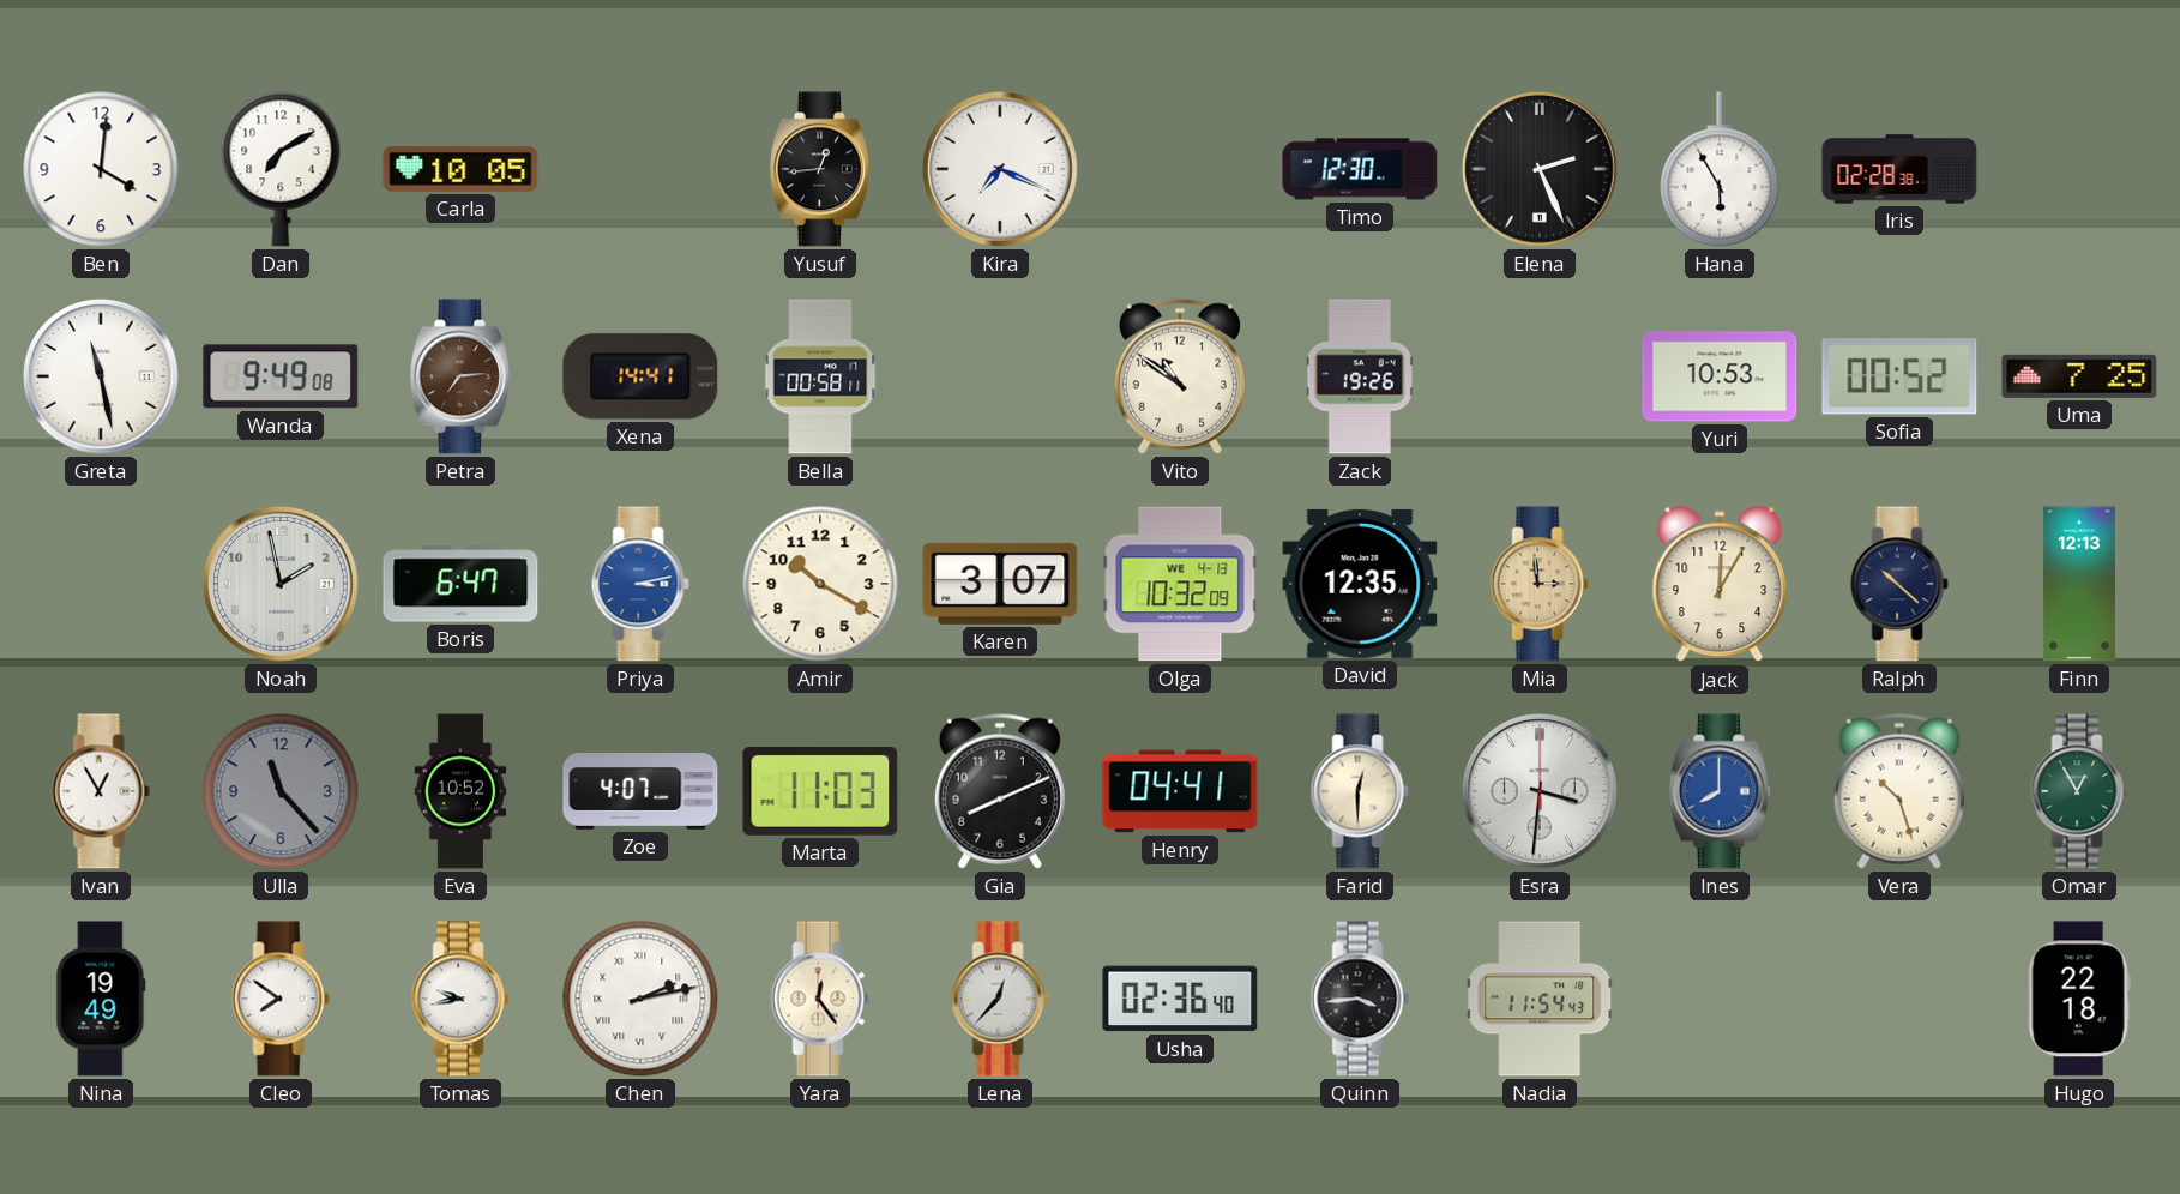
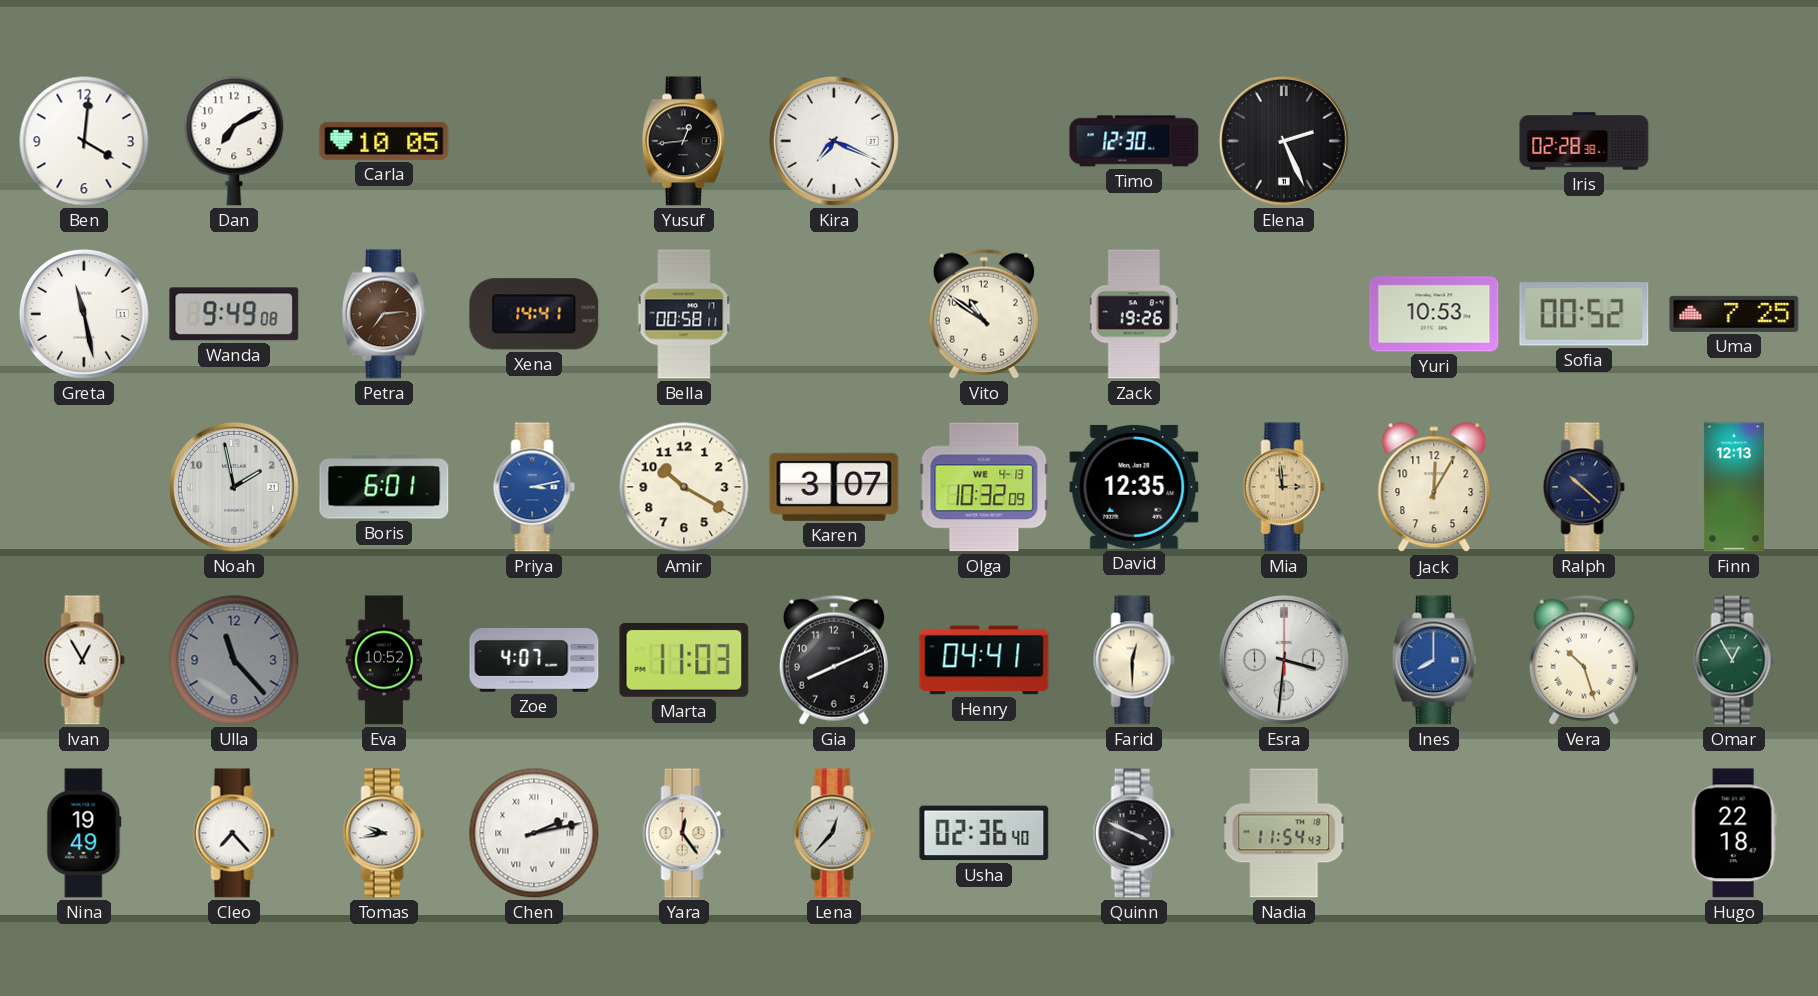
Hana: 5:55 -> none
Boris: 6:47 -> 6:01
Cleo: 7:51 -> 7:23
Quinn: 3:44 -> 3:49
